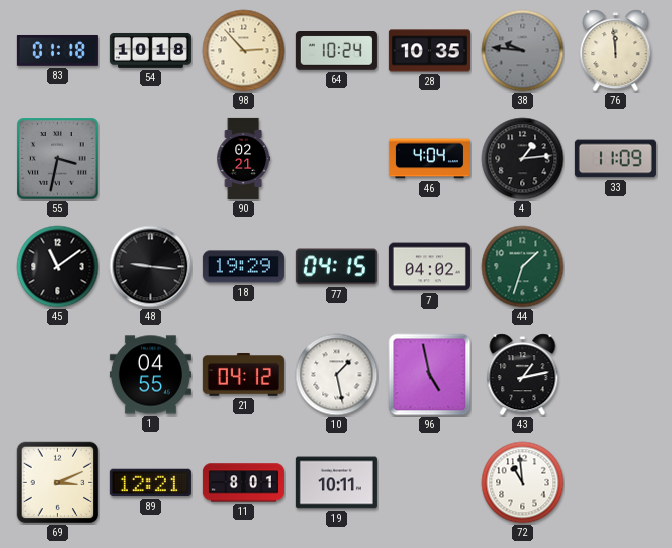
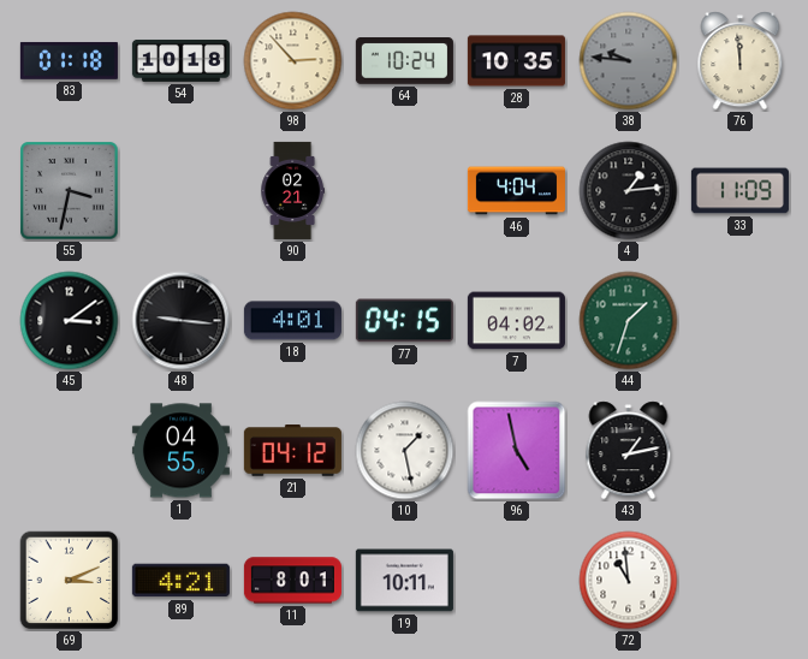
45: 11:09 -> 3:09
18: 19:29 -> 4:01
89: 12:21 -> 4:21
